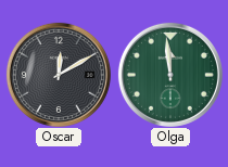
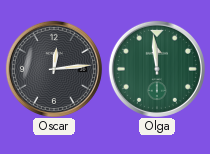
Oscar: 12:10 -> 12:14
